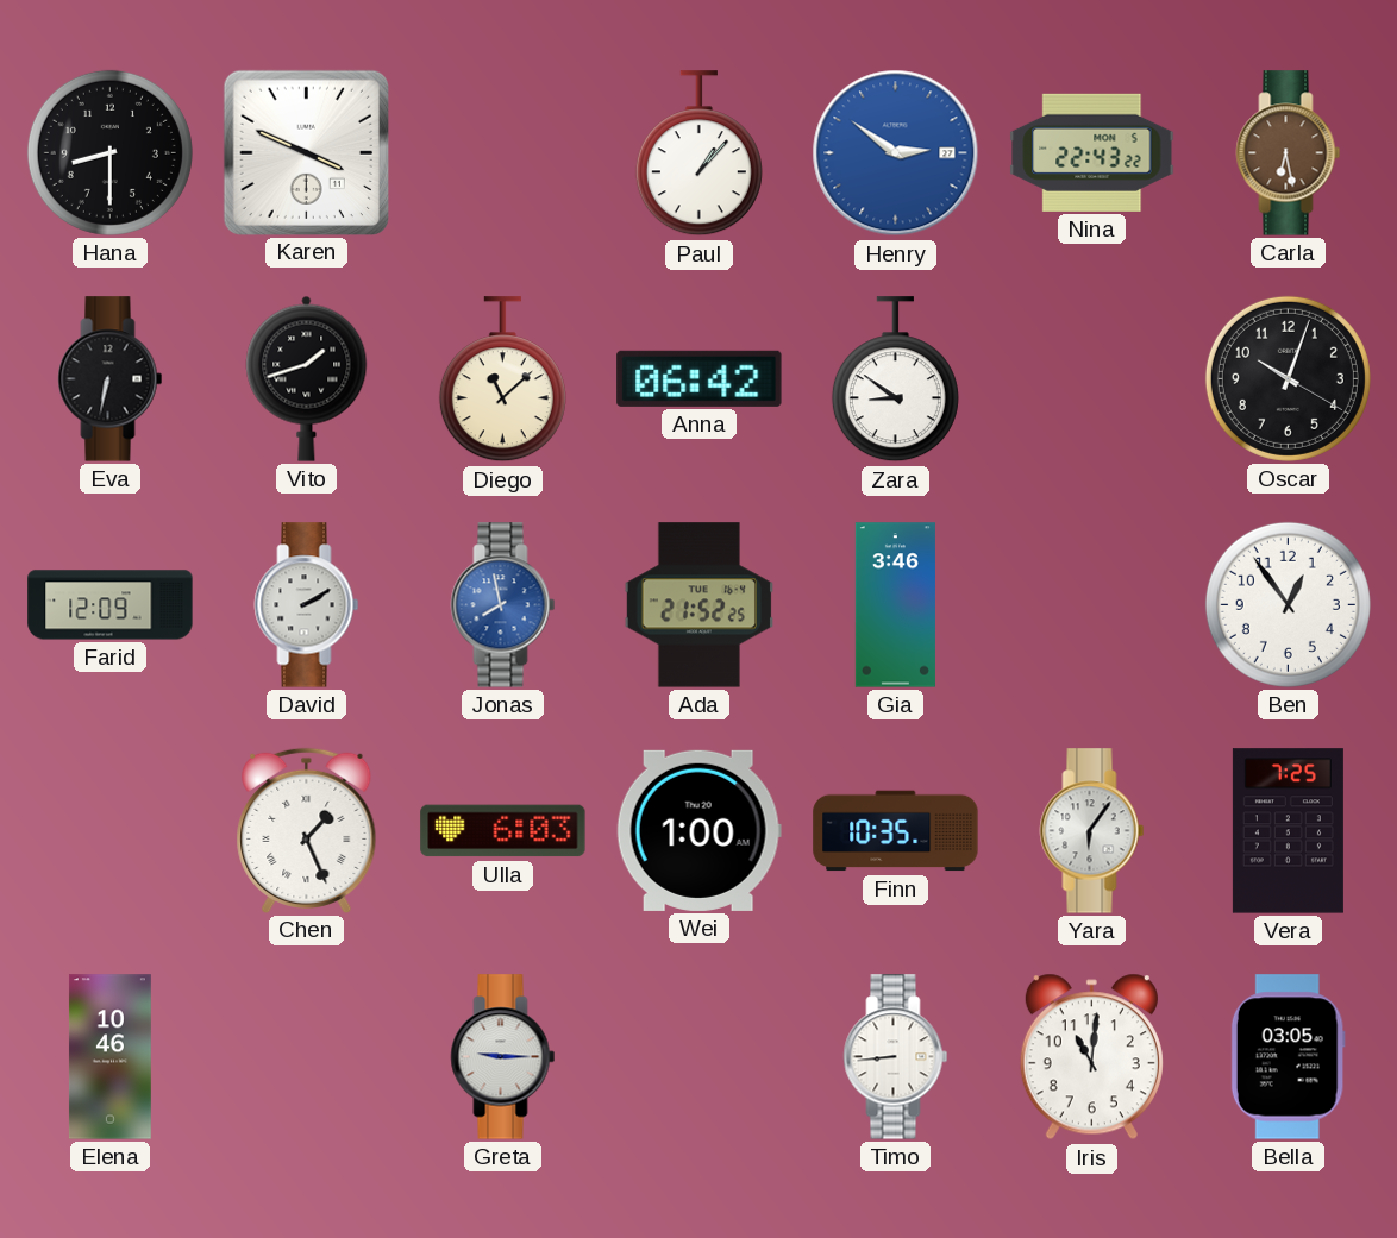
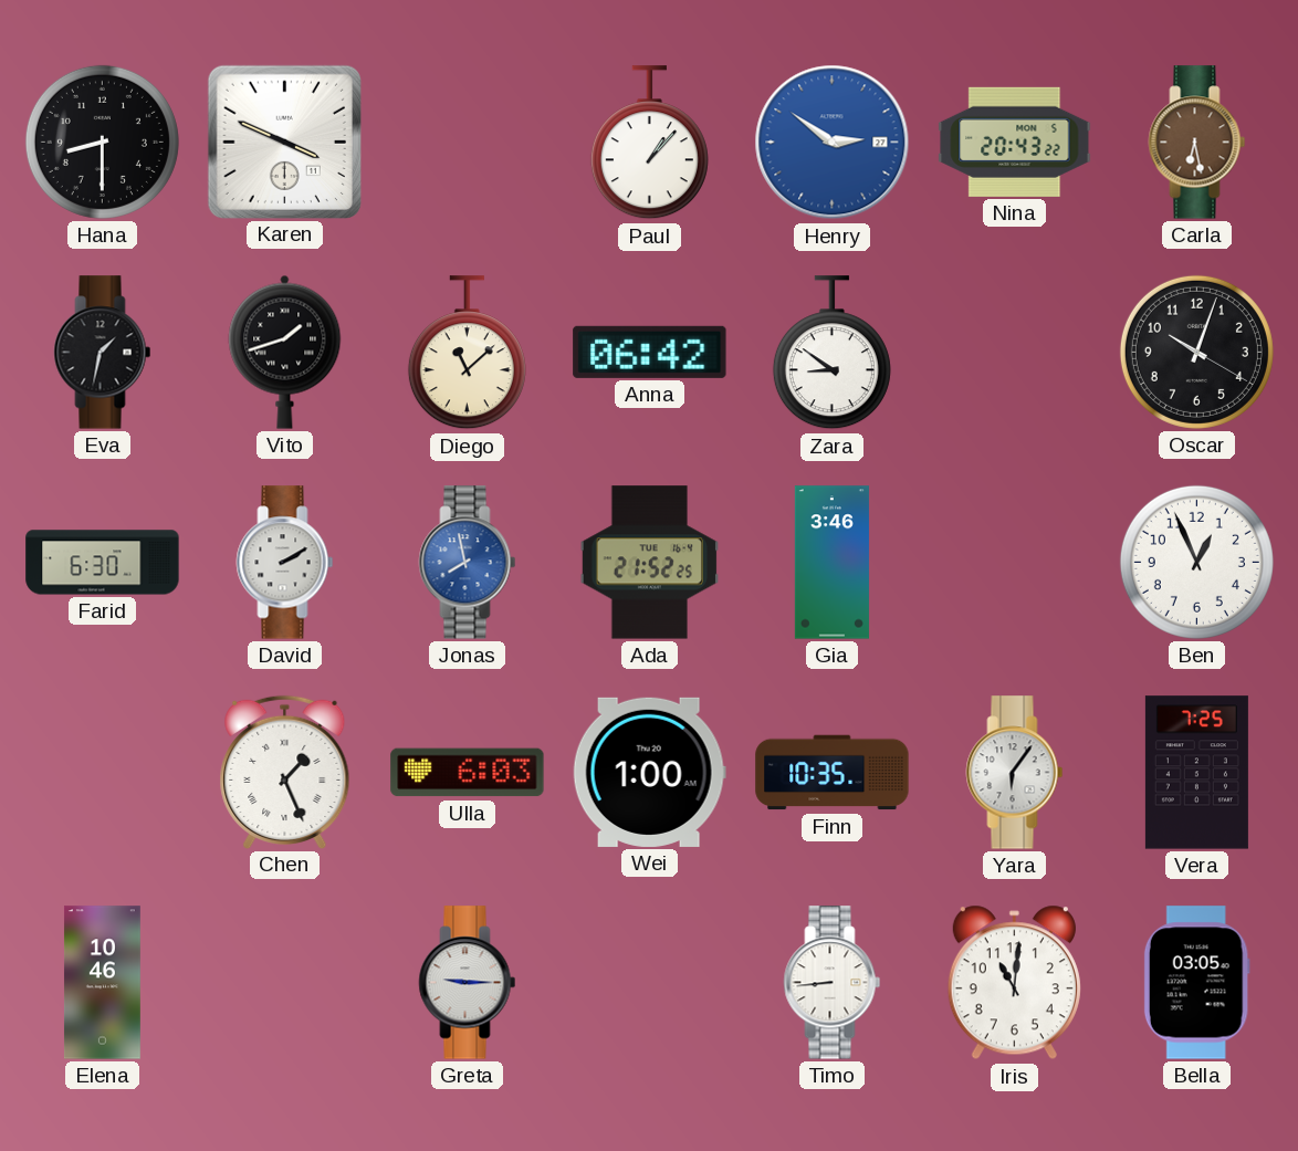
Nina: 22:43 -> 20:43
Eva: 6:32 -> 1:32
Farid: 12:09 -> 6:30
Ben: 12:54 -> 12:56
